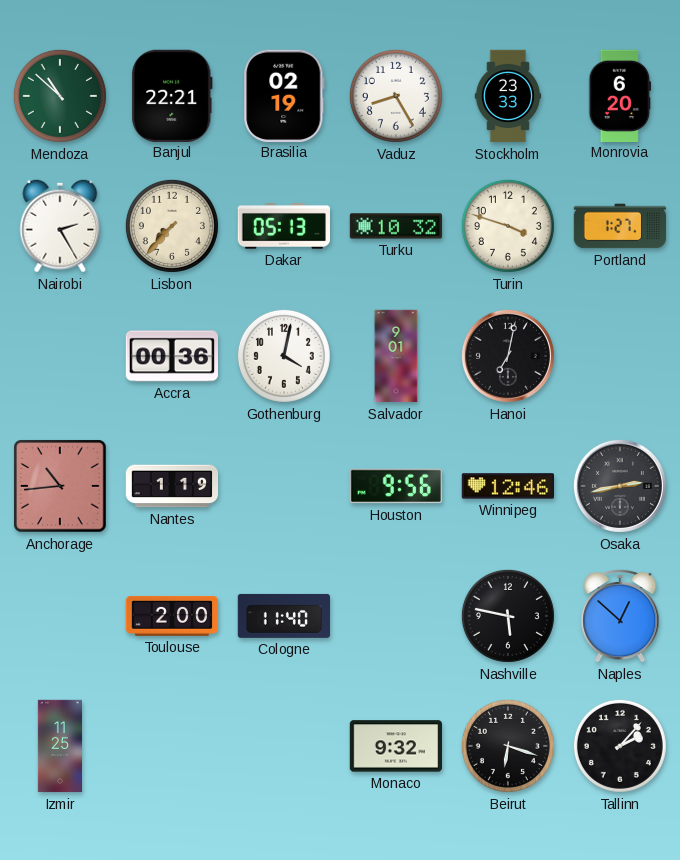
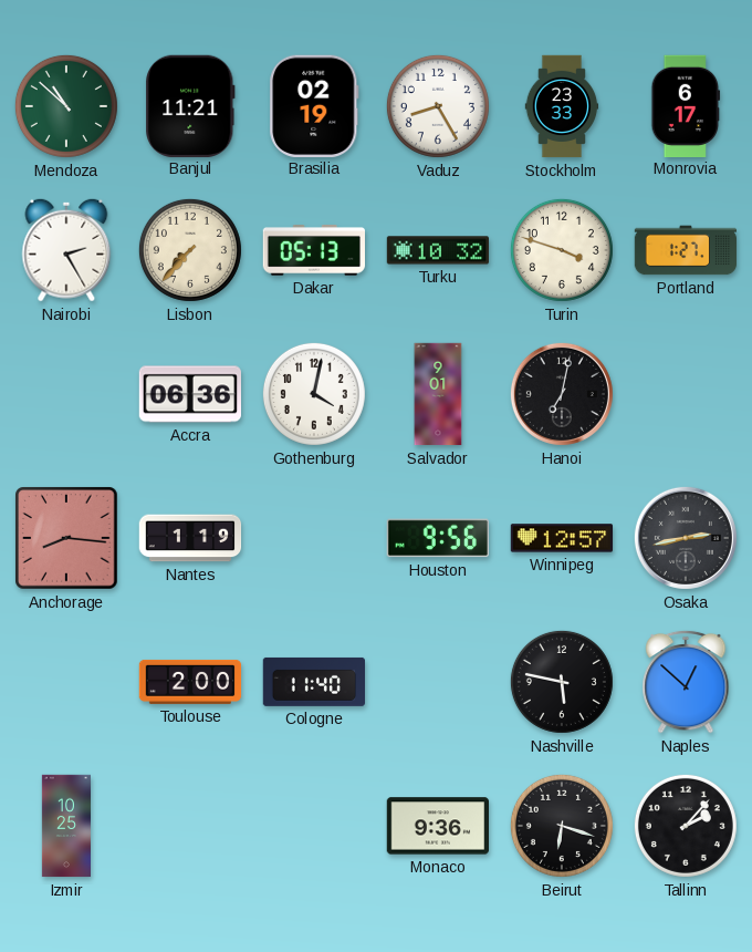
Banjul: 22:21 -> 11:21
Monrovia: 6:20 -> 6:17
Accra: 00:36 -> 06:36
Anchorage: 10:44 -> 8:16
Winnipeg: 12:46 -> 12:57
Izmir: 11:25 -> 10:25
Monaco: 9:32 -> 9:36
